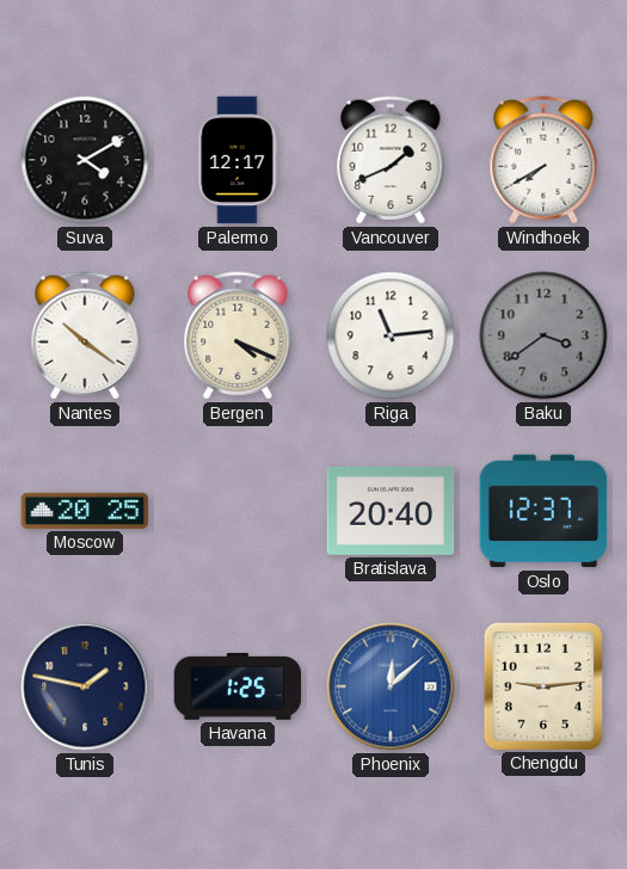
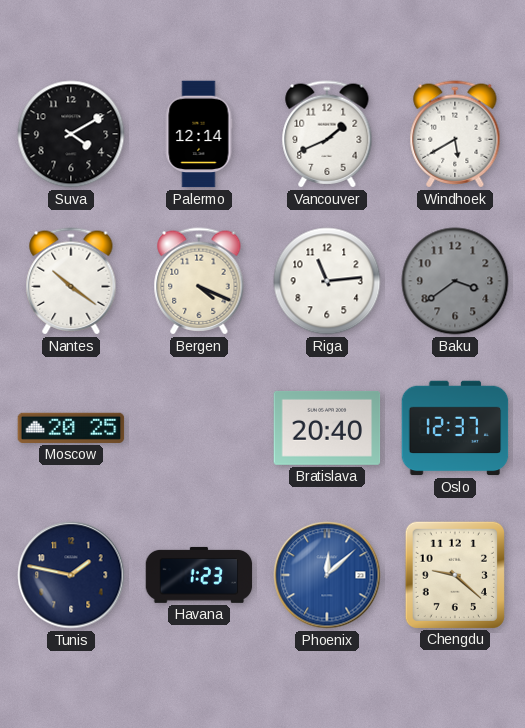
Palermo: 12:17 -> 12:14
Windhoek: 7:40 -> 5:40
Havana: 1:25 -> 1:23
Chengdu: 9:14 -> 9:22
